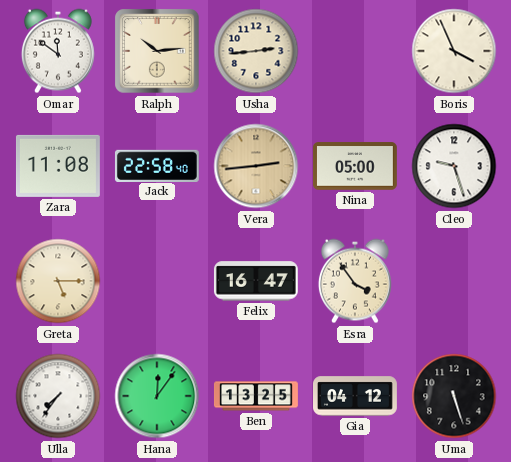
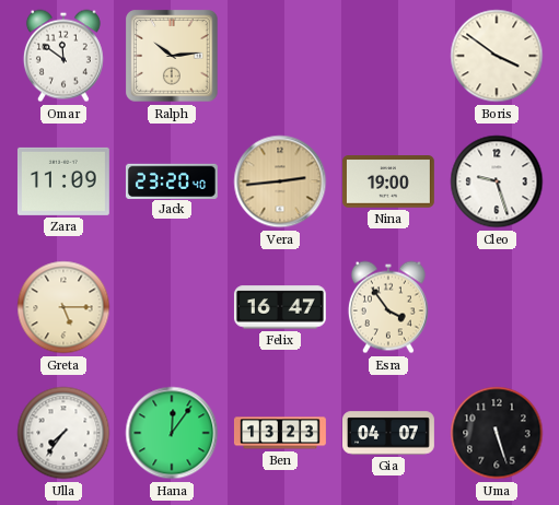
Usha: 2:44 -> none
Boris: 3:56 -> 3:51
Zara: 11:08 -> 11:09
Jack: 22:58 -> 23:20
Nina: 05:00 -> 19:00
Ben: 13:25 -> 13:23
Gia: 04:12 -> 04:07
